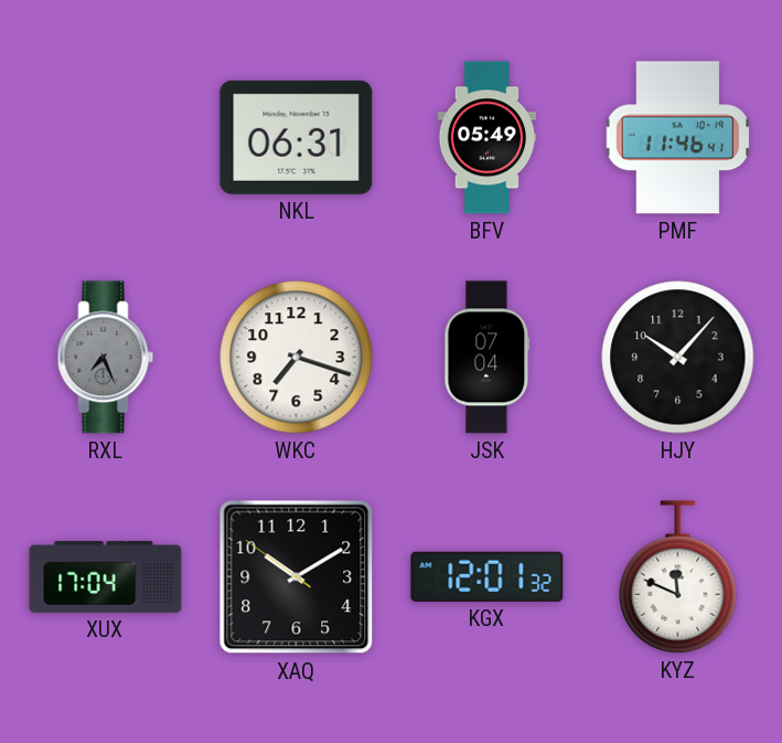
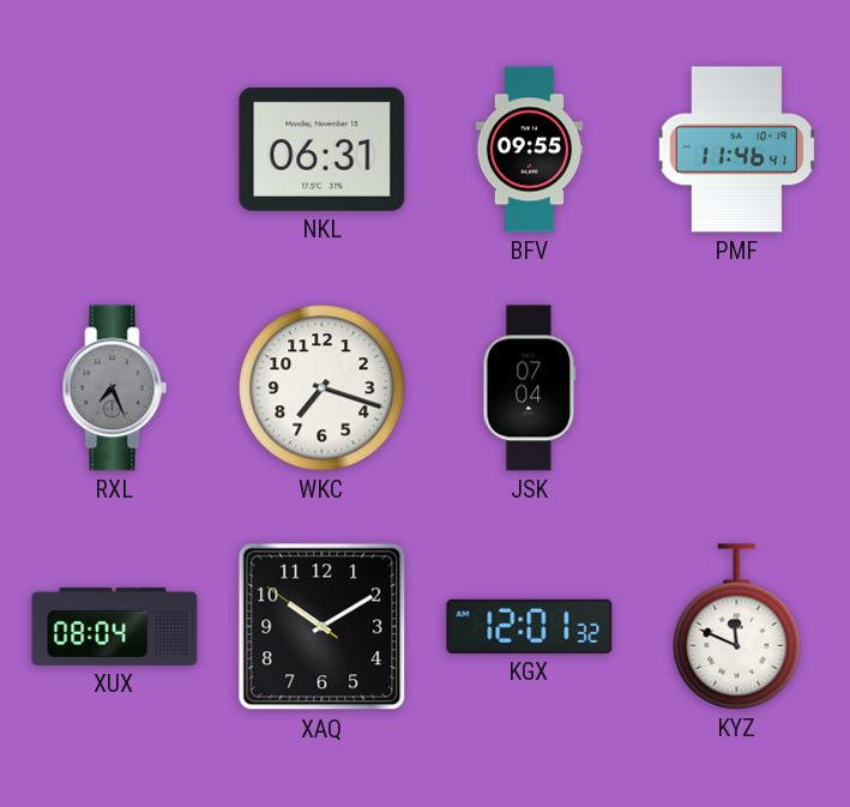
BFV: 05:49 -> 09:55
HJY: 10:07 -> none
XUX: 17:04 -> 08:04
